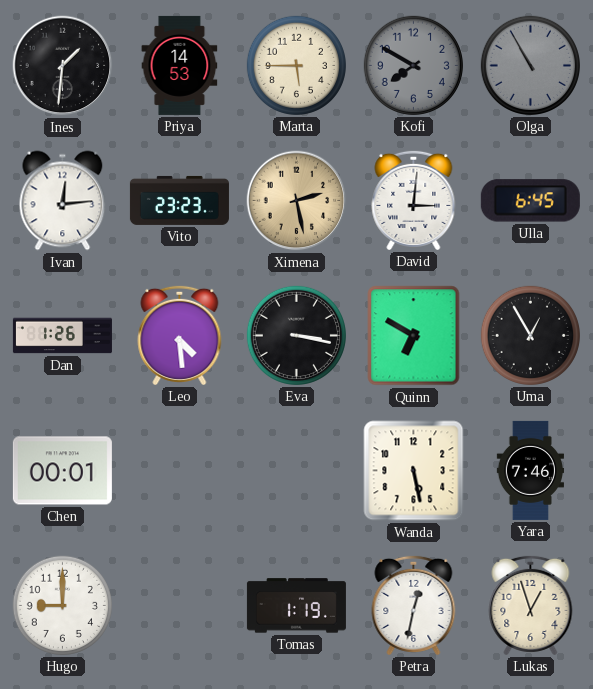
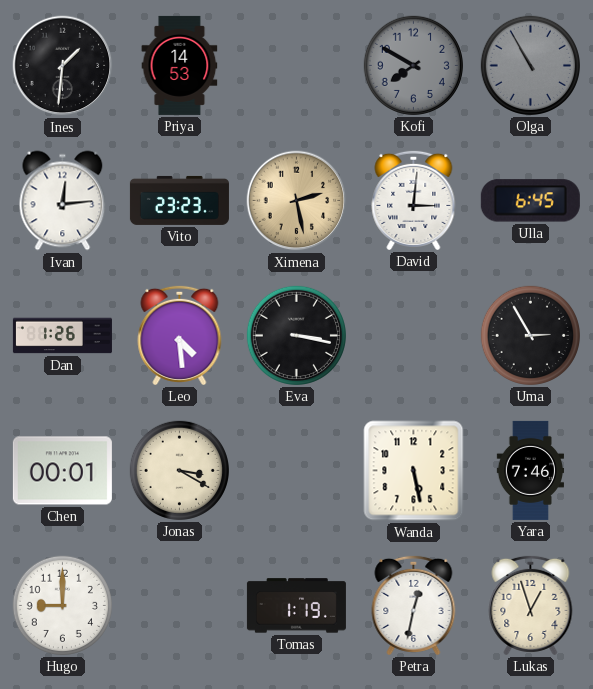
Marta: 5:45 -> none
Quinn: 6:50 -> none
Uma: 12:55 -> 2:55
Jonas: none -> 3:20
